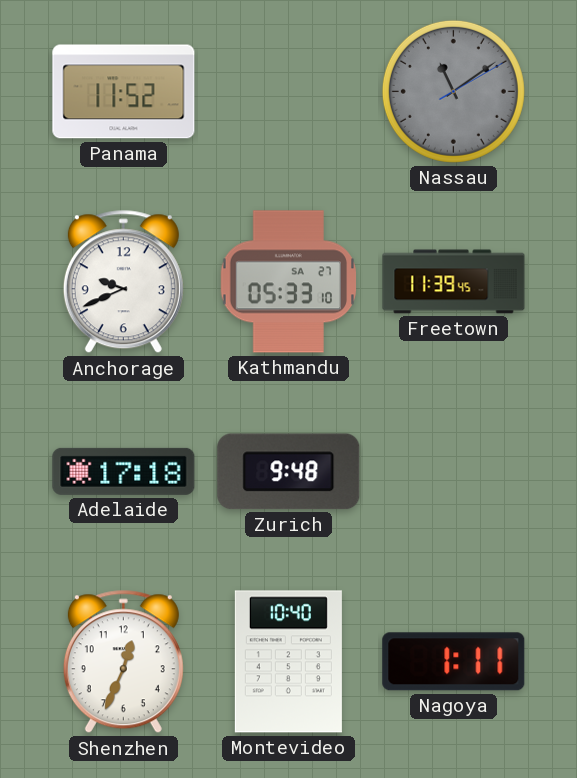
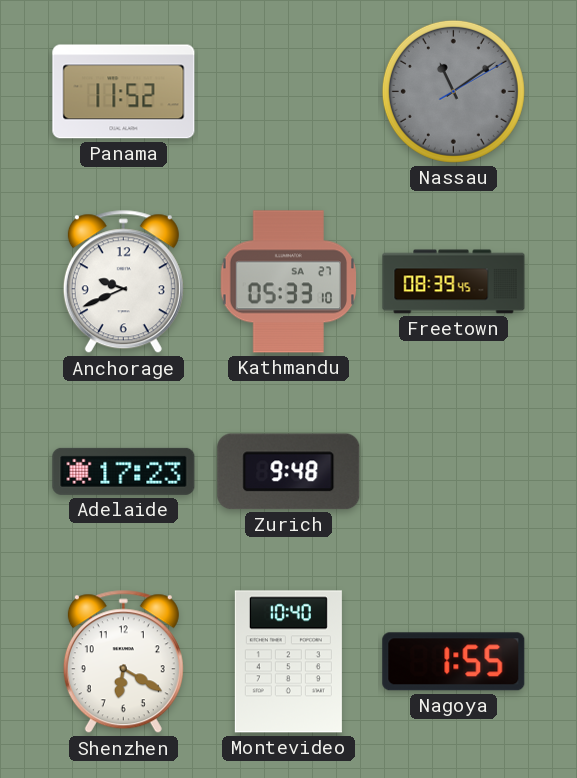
Freetown: 11:39 -> 08:39
Adelaide: 17:18 -> 17:23
Shenzhen: 12:34 -> 6:20
Nagoya: 1:11 -> 1:55
